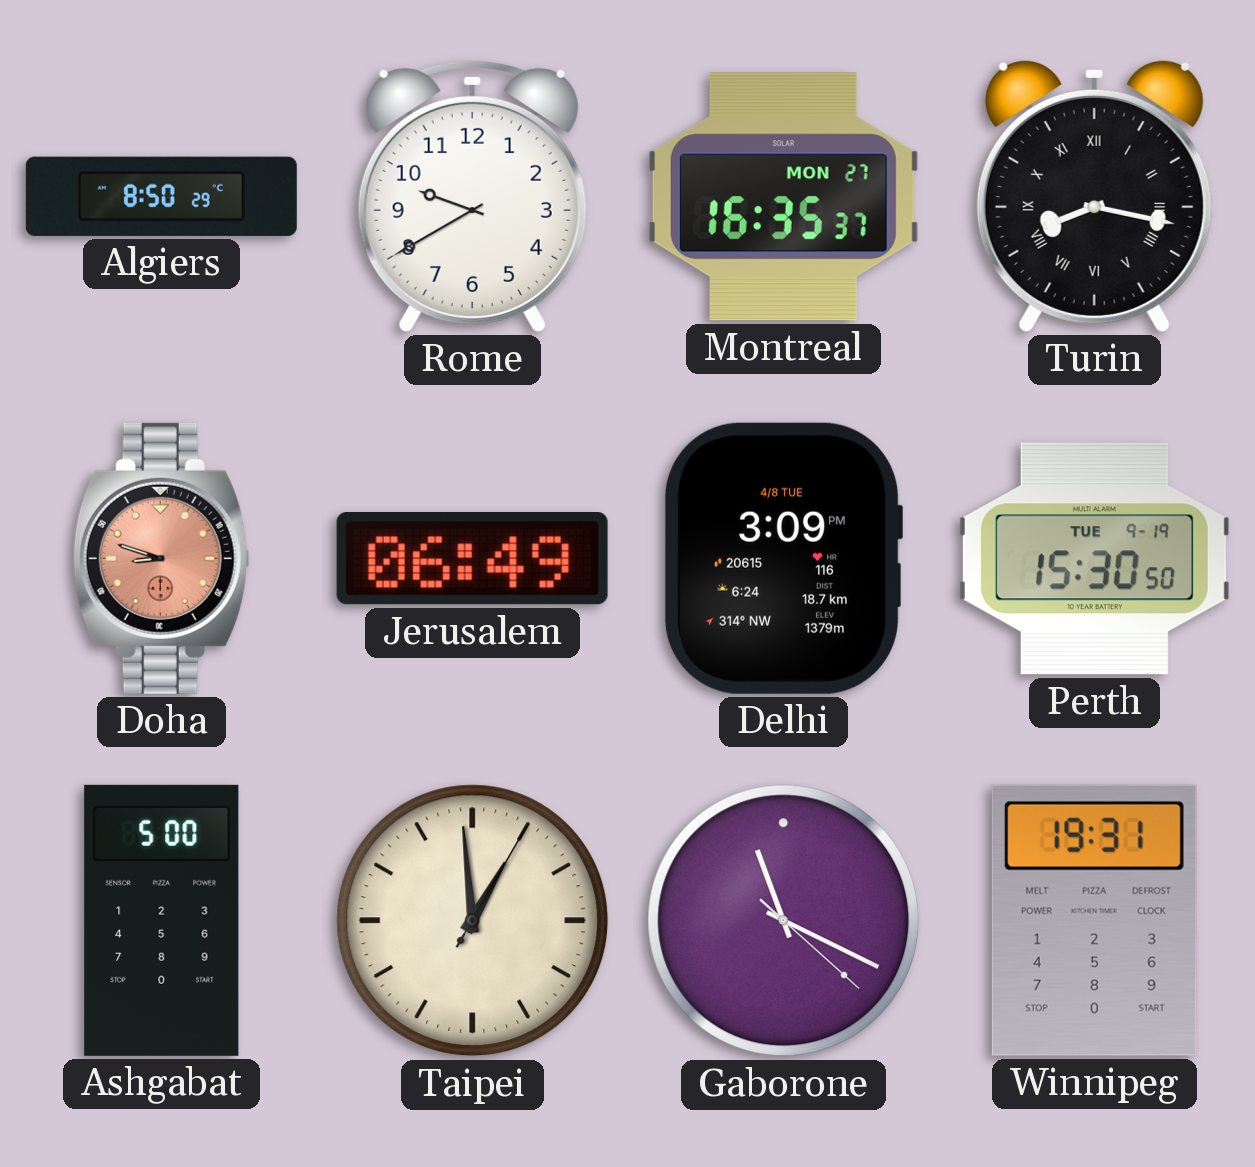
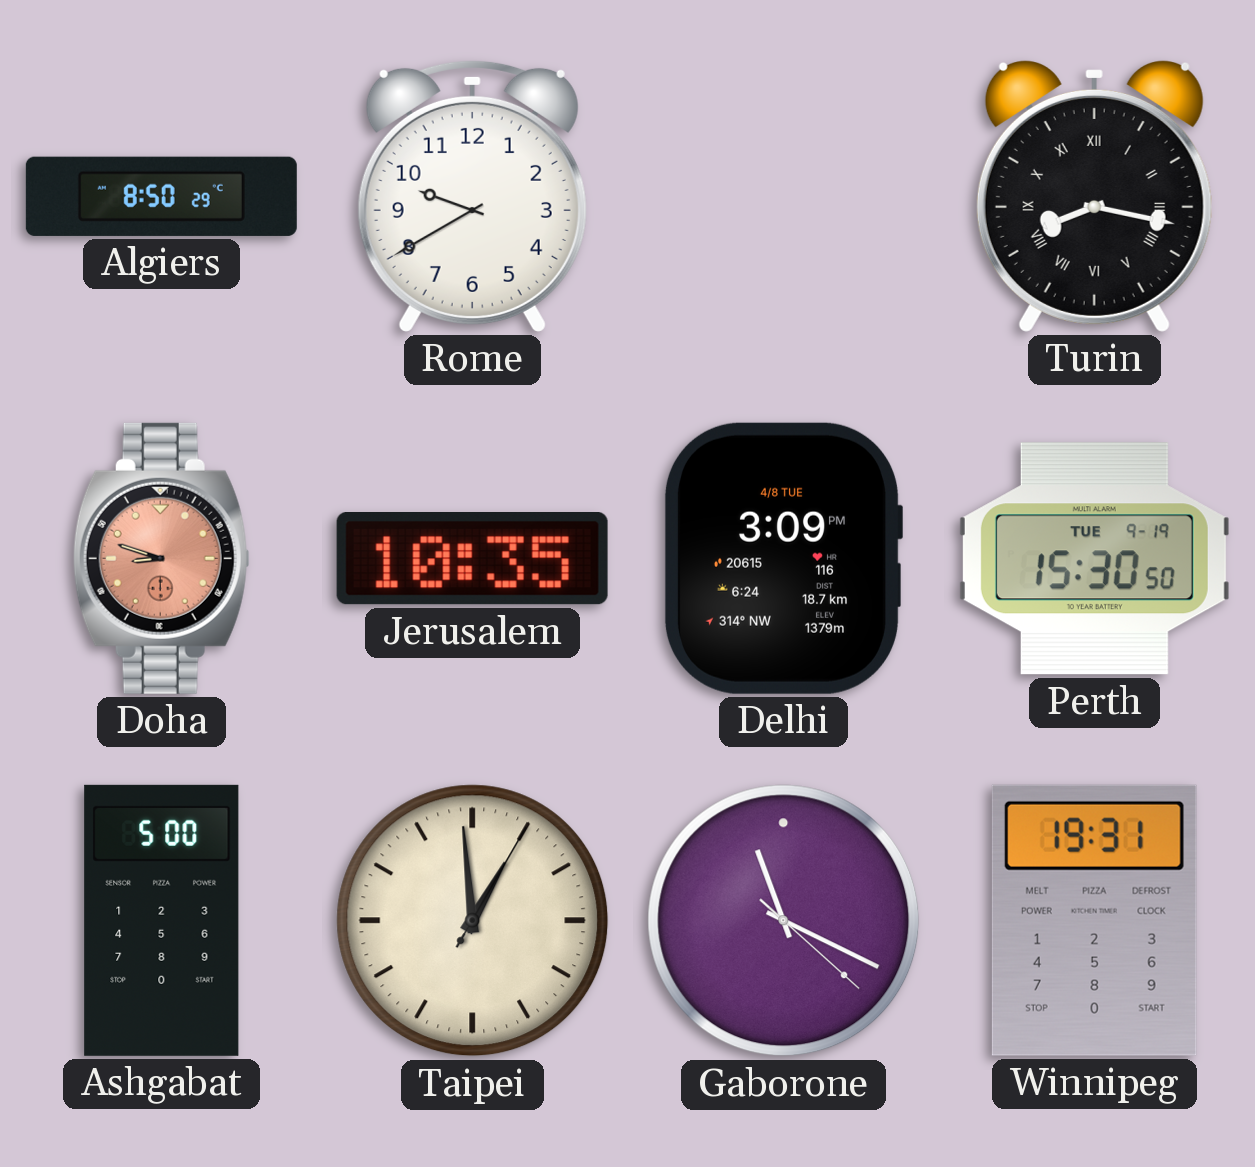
Montreal: 16:35 -> none
Jerusalem: 06:49 -> 10:35
